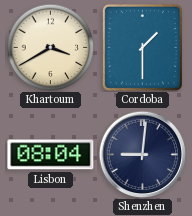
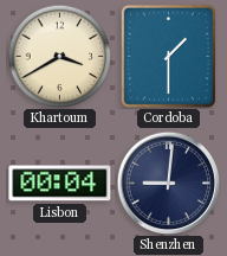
Lisbon: 08:04 -> 00:04
